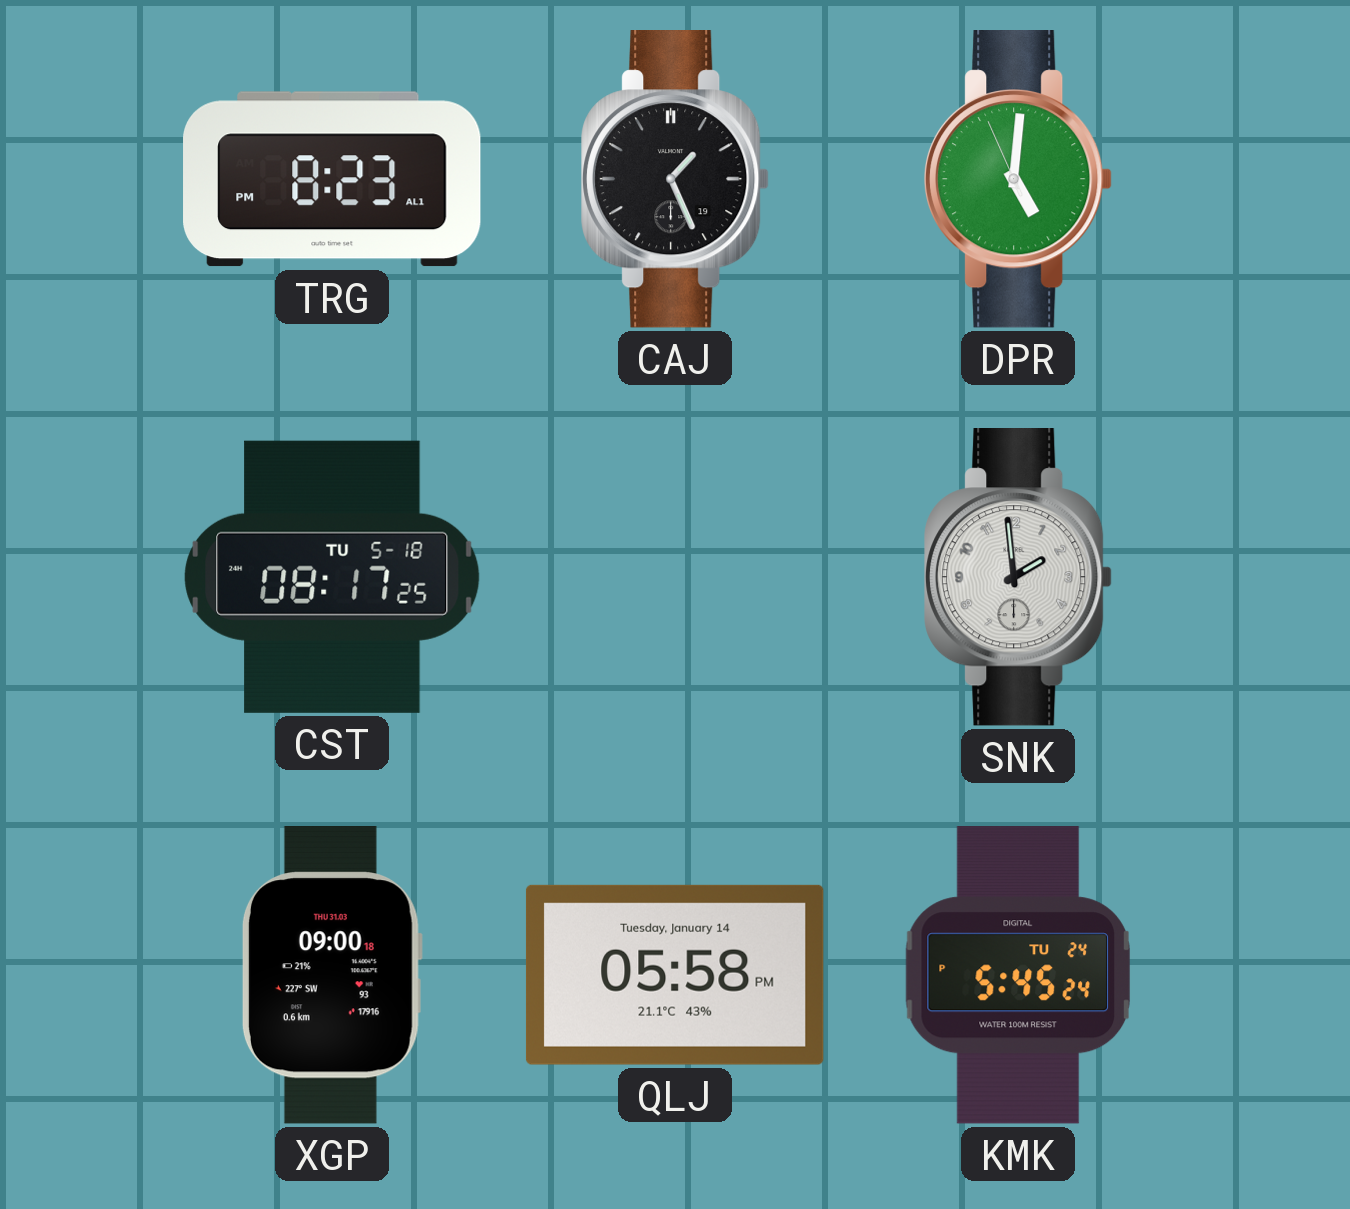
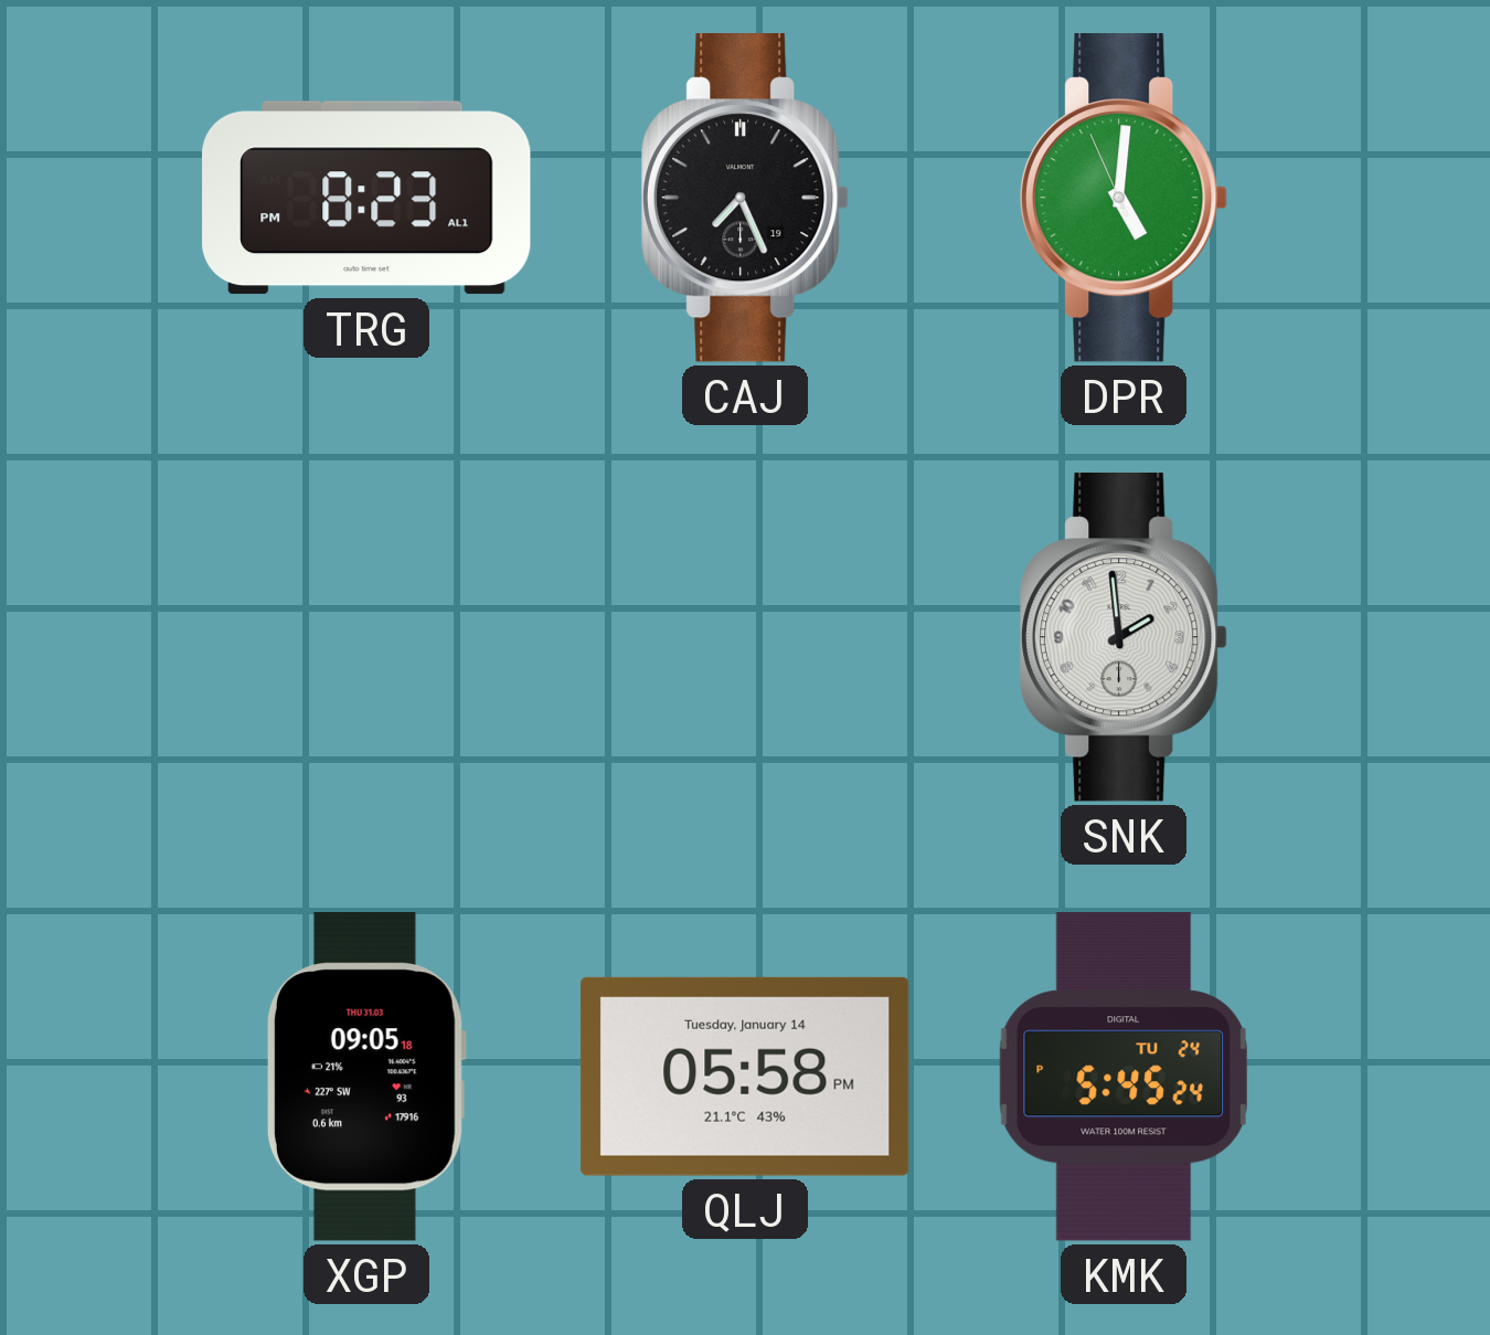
CAJ: 1:26 -> 7:26
CST: 08:17 -> none
XGP: 09:00 -> 09:05
